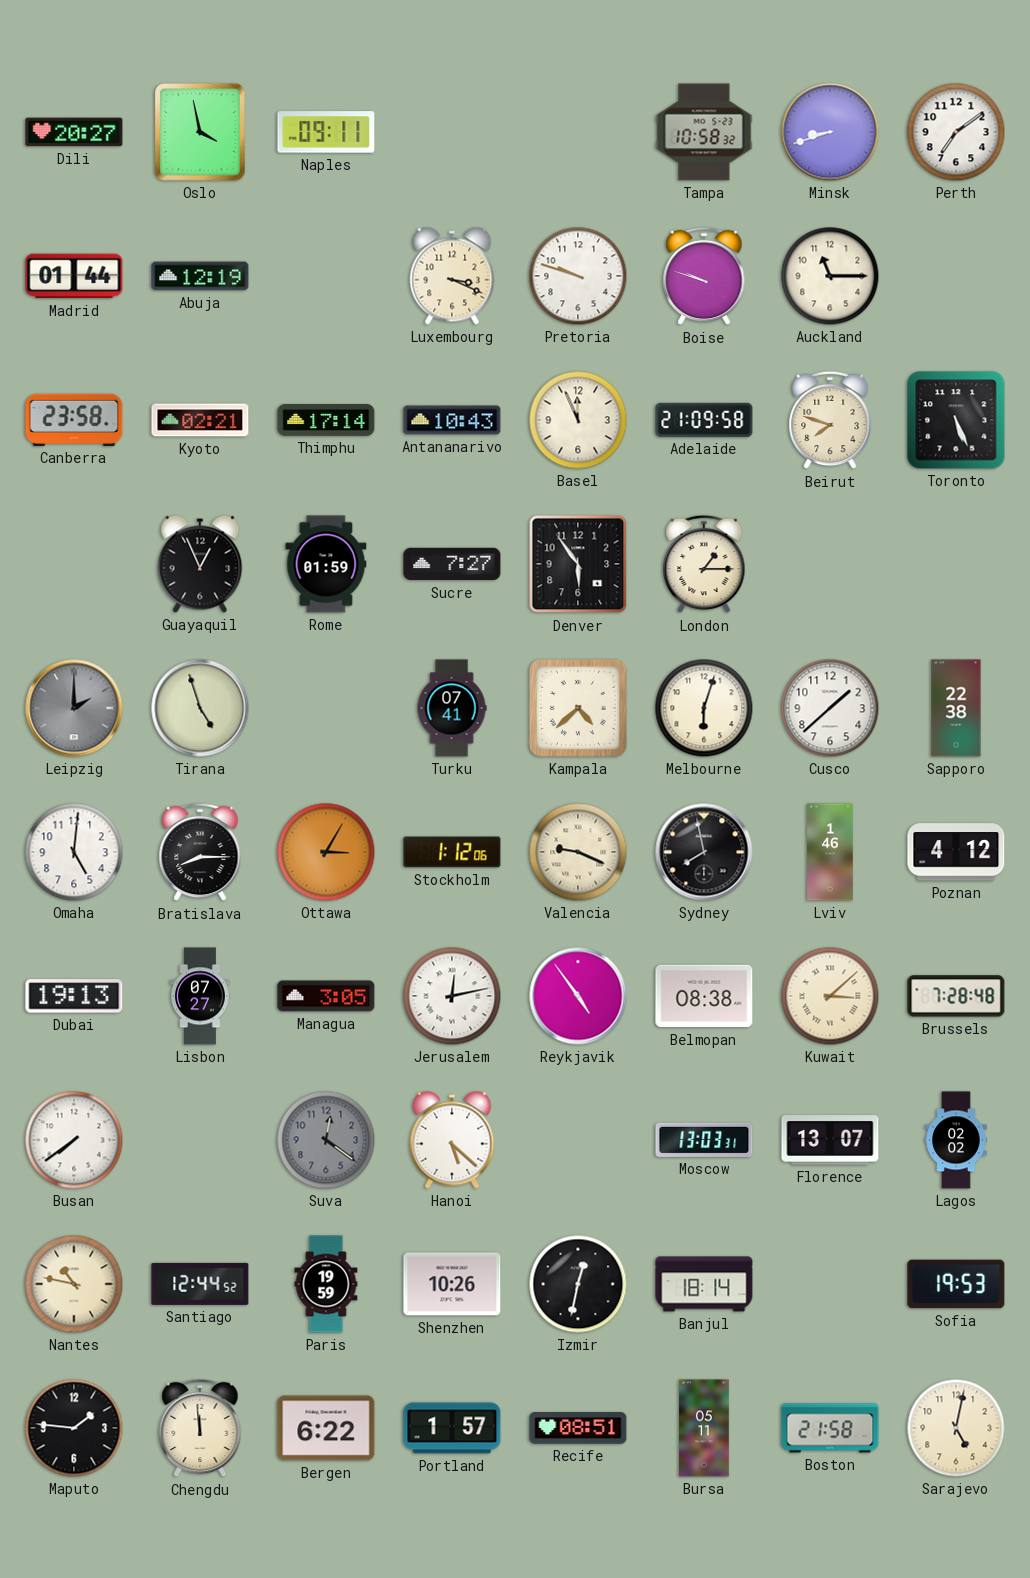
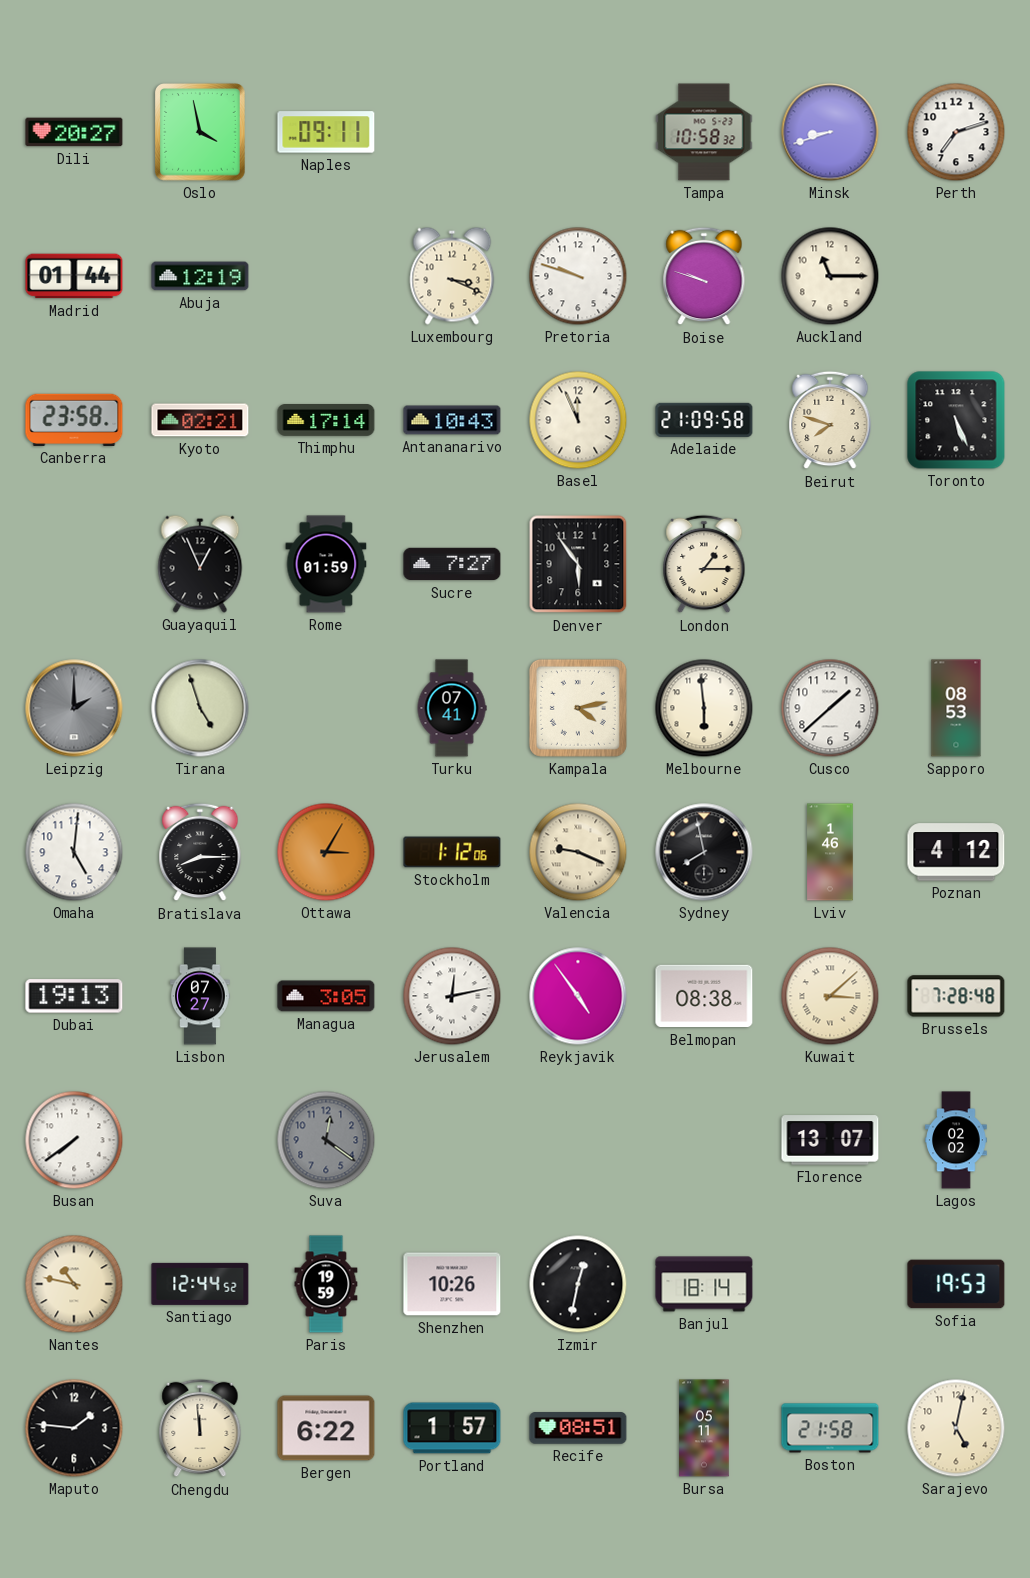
Perth: 7:09 -> 7:12
Kampala: 4:38 -> 4:13
Melbourne: 6:03 -> 5:59
Sapporo: 22:38 -> 08:53
Hanoi: 5:22 -> none
Moscow: 13:03 -> none
